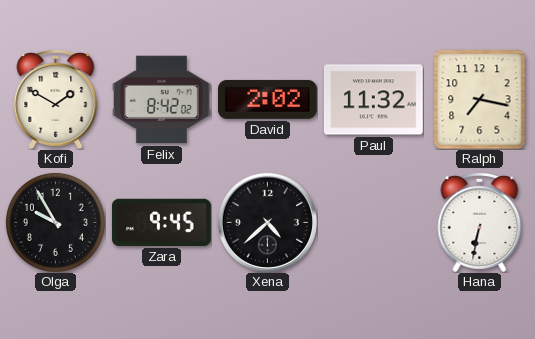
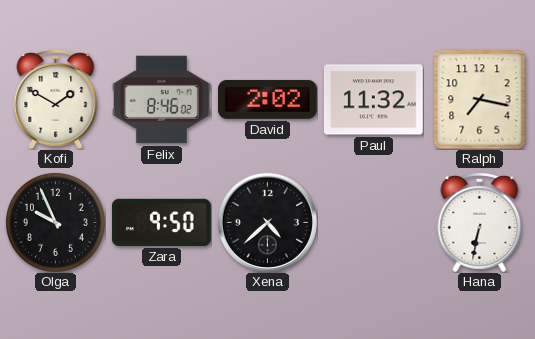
Felix: 8:42 -> 8:46
Olga: 9:55 -> 9:56
Zara: 9:45 -> 9:50
